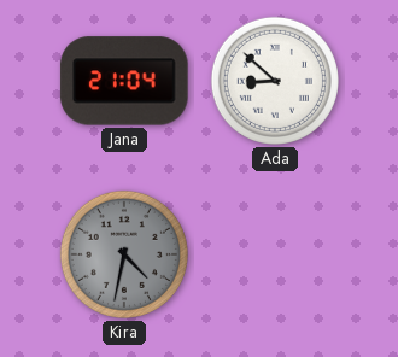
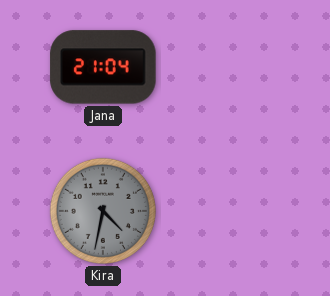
Ada: 8:52 -> none
